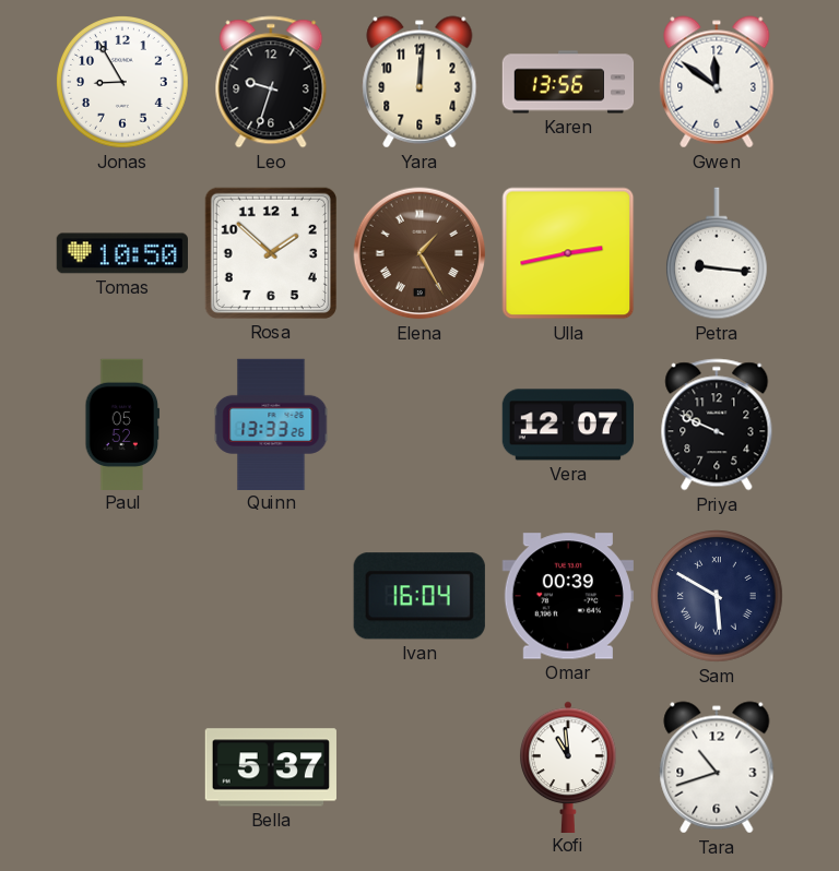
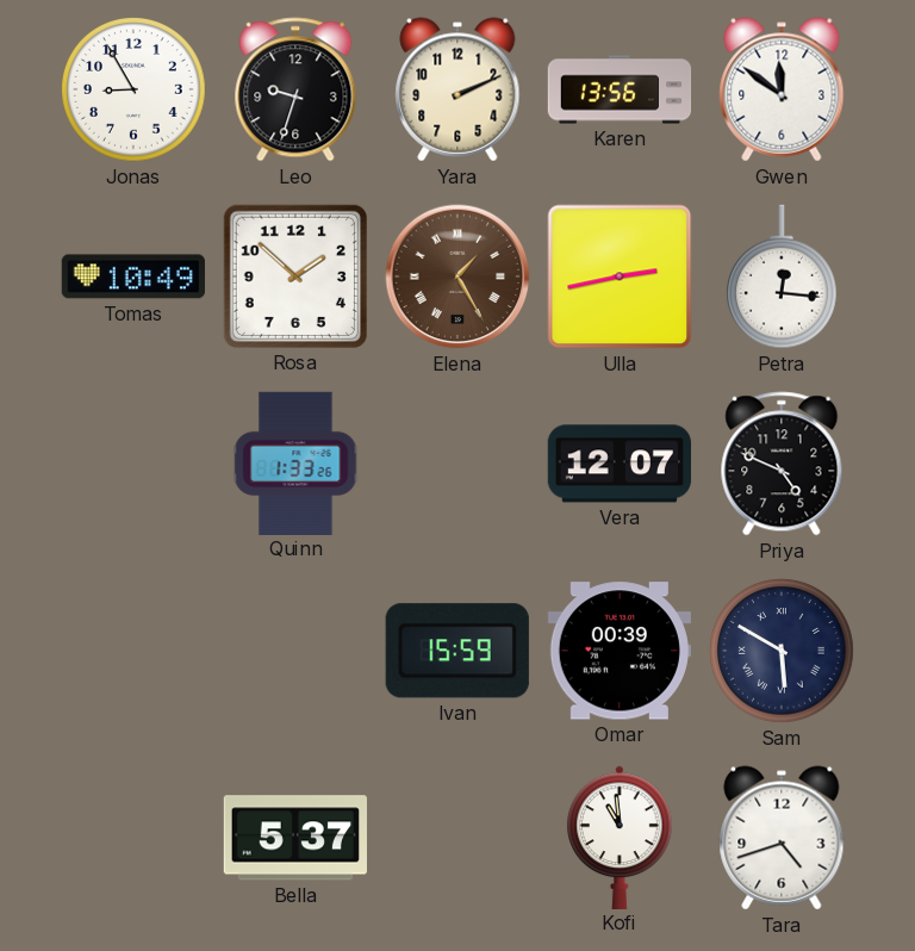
Yara: 12:01 -> 2:11
Tomas: 10:50 -> 10:49
Petra: 9:16 -> 12:16
Paul: 05:52 -> none
Quinn: 13:33 -> 1:33
Priya: 9:49 -> 4:49
Ivan: 16:04 -> 15:59
Tara: 10:42 -> 4:42
